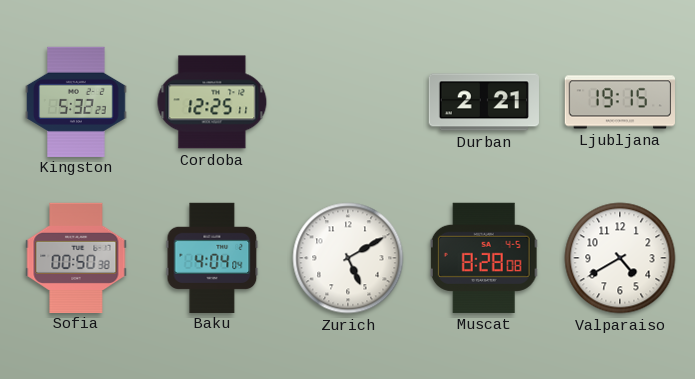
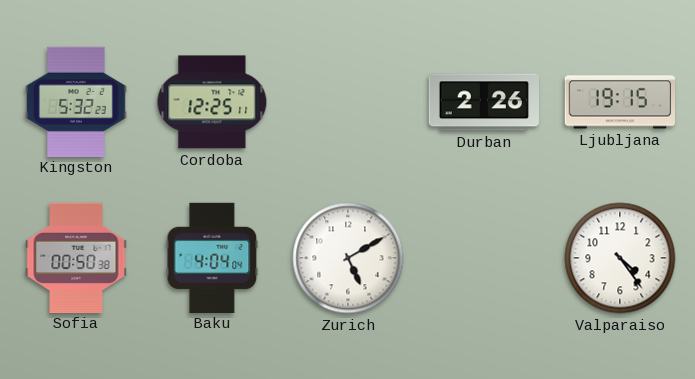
Durban: 2:21 -> 2:26
Muscat: 8:28 -> none
Valparaiso: 4:40 -> 4:24
